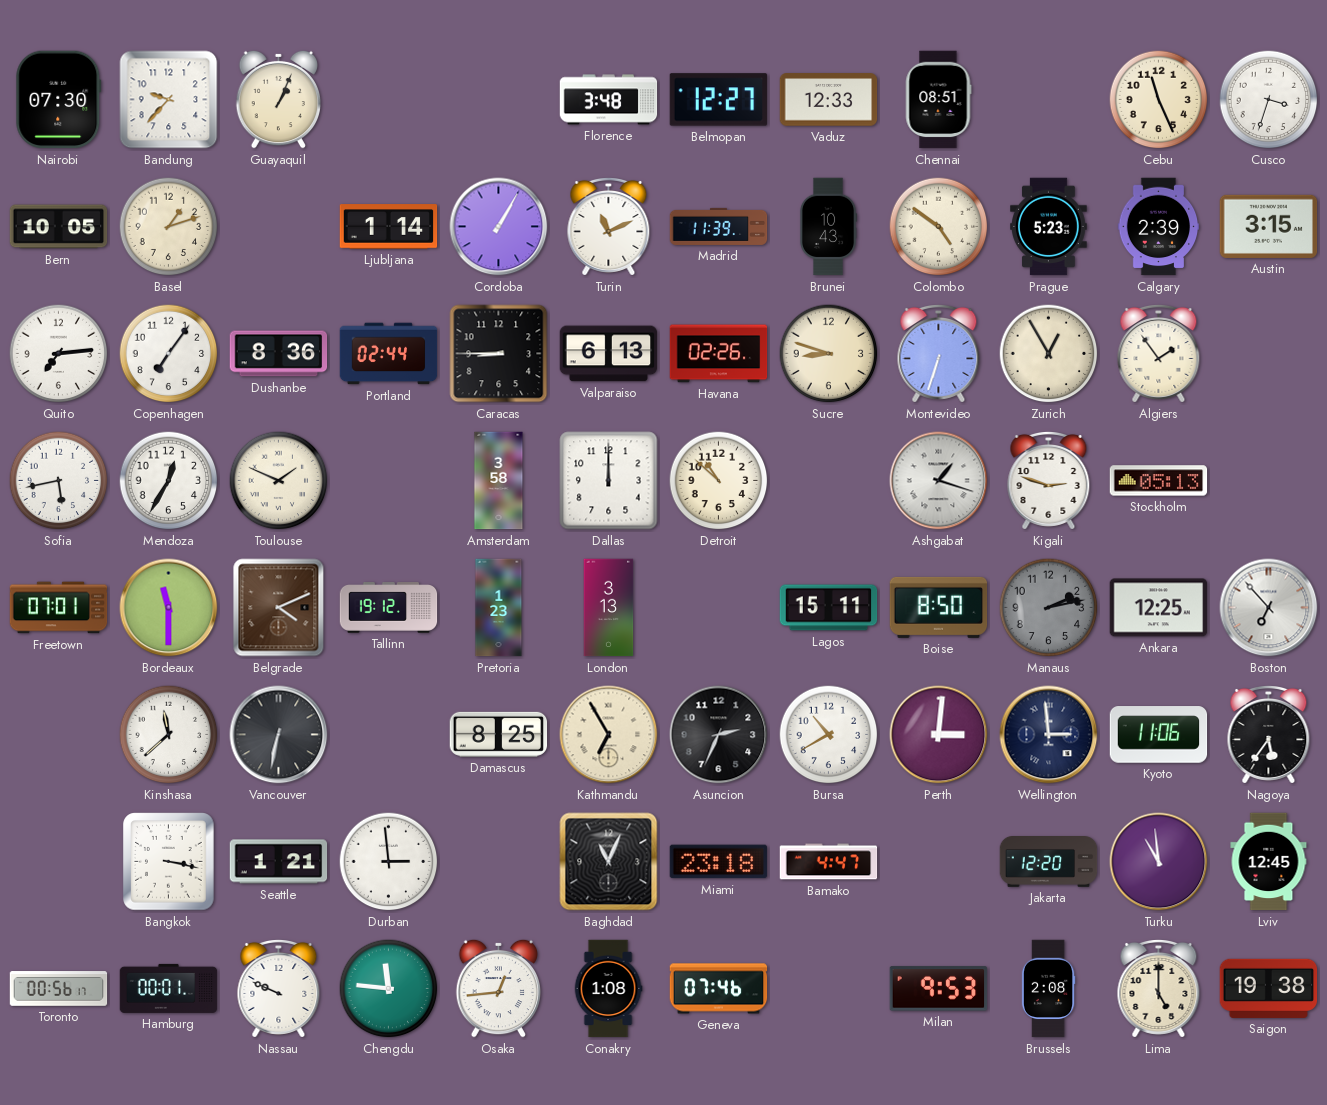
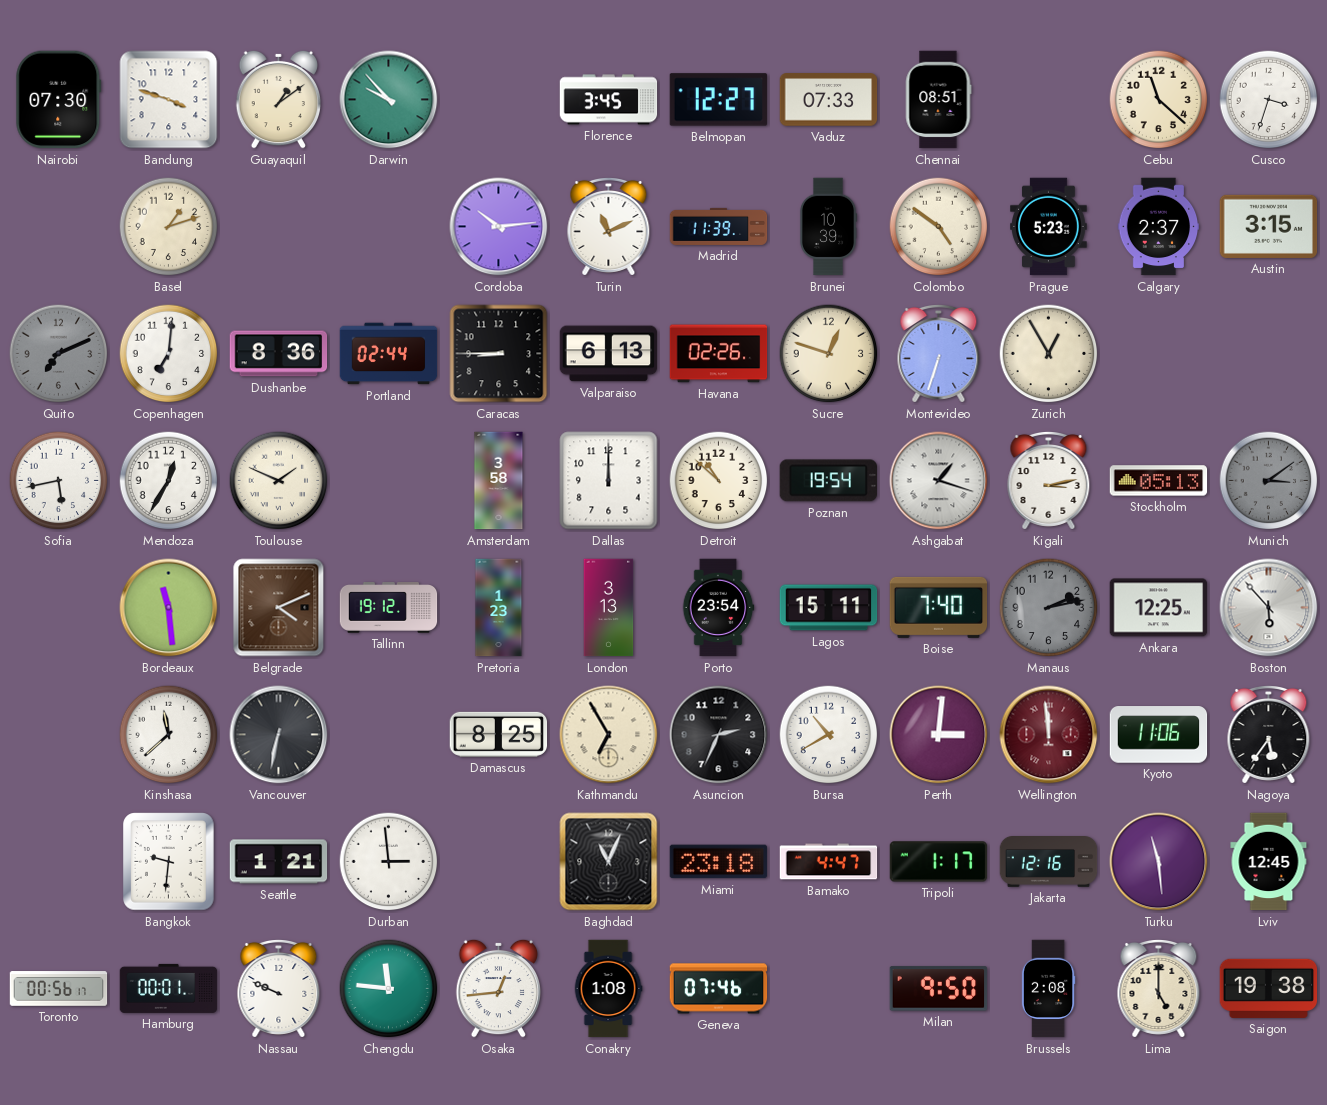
Bandung: 9:37 -> 3:48
Guayaquil: 1:04 -> 1:09
Darwin: none -> 9:53
Florence: 3:48 -> 3:45
Vaduz: 12:33 -> 07:33
Cebu: 11:26 -> 11:22
Bern: 10:05 -> none
Ljubljana: 1:14 -> none
Cordoba: 1:05 -> 10:14
Brunei: 10:43 -> 10:39
Calgary: 2:39 -> 2:37
Quito: 7:14 -> 7:11
Quito dial: white -> grey
Copenhagen: 7:06 -> 7:01
Sucre: 8:48 -> 12:48
Algiers: 1:54 -> none
Poznan: none -> 19:54
Kigali: 2:48 -> 3:13
Munich: none -> 3:09
Freetown: 07:01 -> none
Bordeaux: 11:30 -> 11:29
Porto: none -> 23:54
Boise: 8:50 -> 7:40
Boston: 6:53 -> 5:53
Wellington: 2:59 -> 11:59
Wellington dial: navy -> burgundy
Bangkok: 3:17 -> 9:31
Tripoli: none -> 1:17
Jakarta: 12:20 -> 12:16
Turku: 10:59 -> 11:29
Milan: 9:53 -> 9:50
